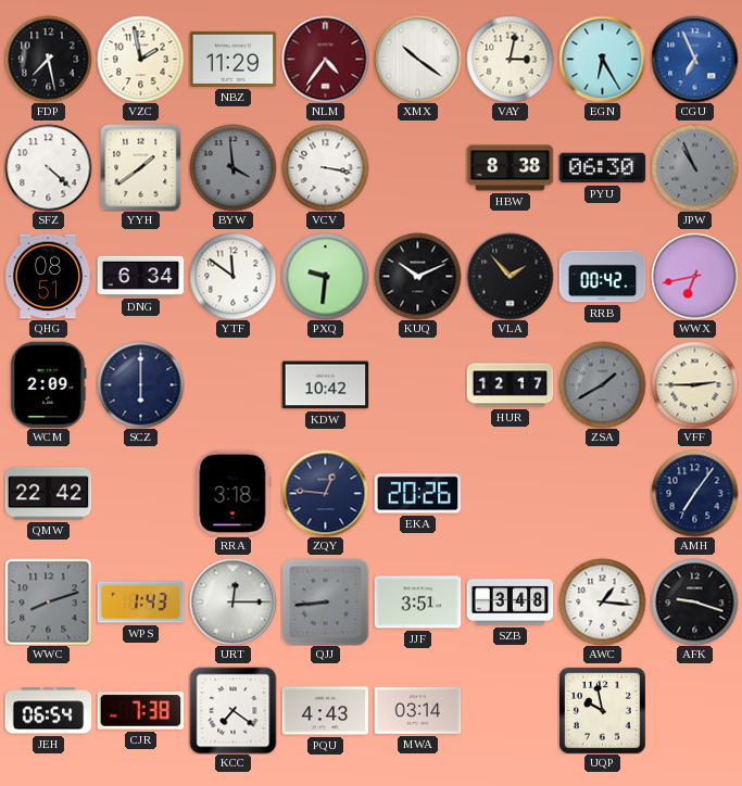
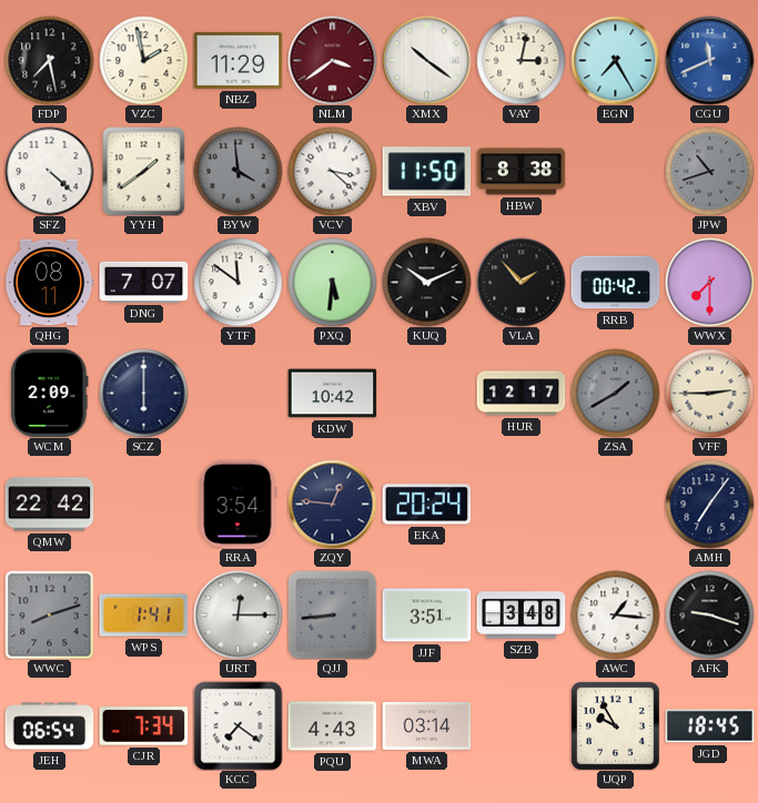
NLM: 4:36 -> 3:39
EGN: 6:25 -> 7:25
CGU: 6:56 -> 11:41
VCV: 3:17 -> 3:22
XBV: none -> 11:50
PYU: 06:30 -> none
JPW: 10:56 -> 10:42
QHG: 08:51 -> 08:11
DNG: 6:34 -> 7:07
PXQ: 9:31 -> 5:31
WWX: 6:43 -> 7:30
RRA: 3:18 -> 3:54
EKA: 20:26 -> 20:24
WPS: 1:43 -> 1:41
CJR: 7:38 -> 7:34
UQP: 9:58 -> 9:55
JGD: none -> 18:45
